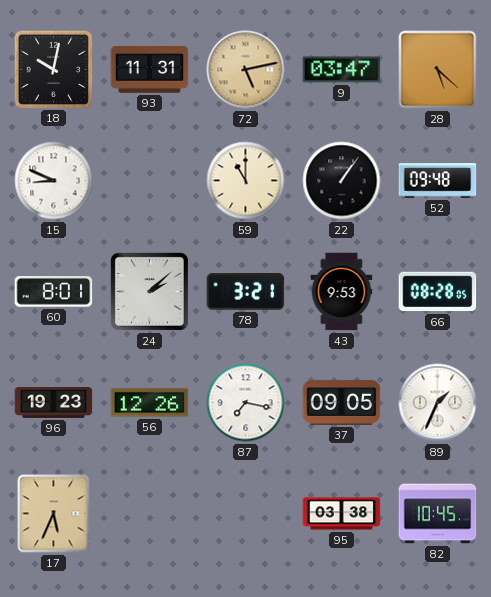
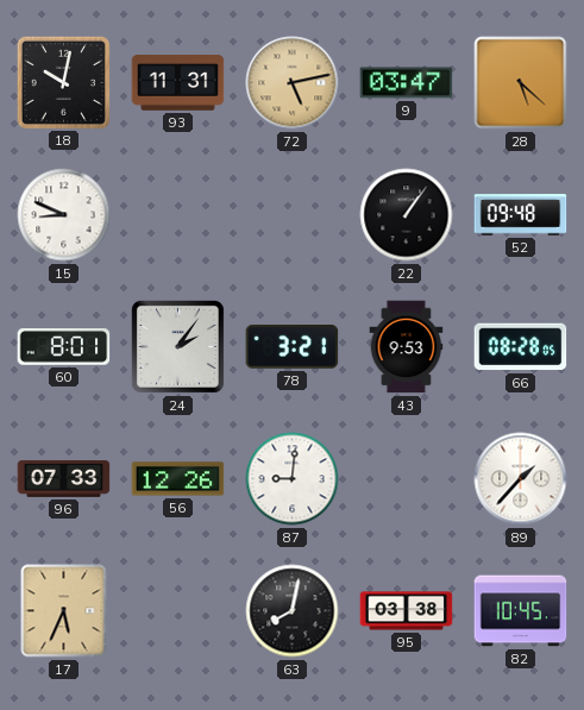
59: 11:00 -> none
24: 2:08 -> 2:06
96: 19:23 -> 07:33
87: 7:17 -> 9:01
37: 09:05 -> none
89: 1:34 -> 1:37
63: none -> 8:02
